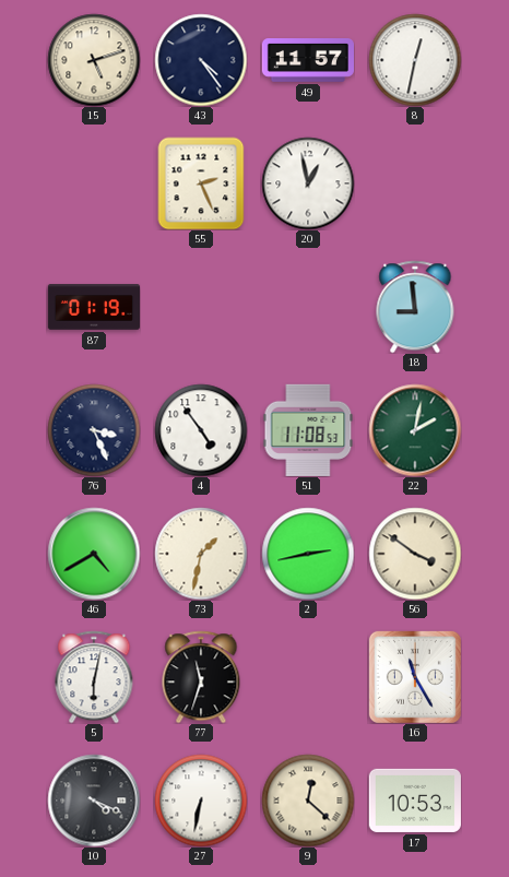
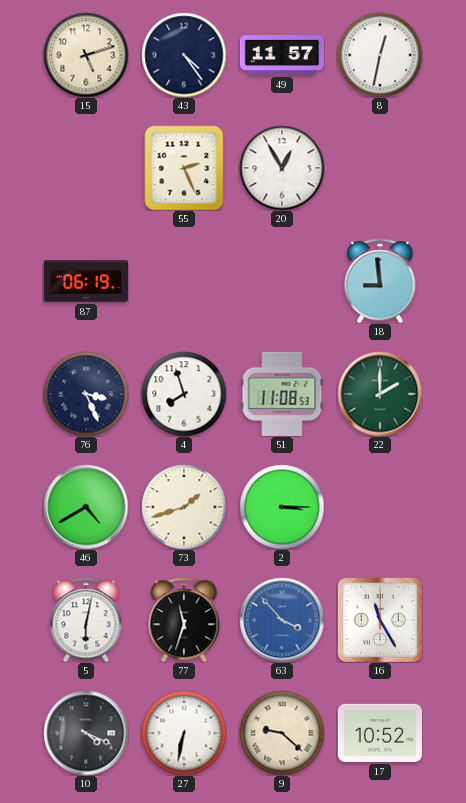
20: 12:58 -> 12:55
87: 01:19 -> 06:19
4: 4:54 -> 7:57
22: 2:02 -> 2:00
73: 1:32 -> 1:42
2: 2:43 -> 3:15
56: 3:51 -> none
63: none -> 3:53
9: 12:22 -> 9:22
17: 10:53 -> 10:52
